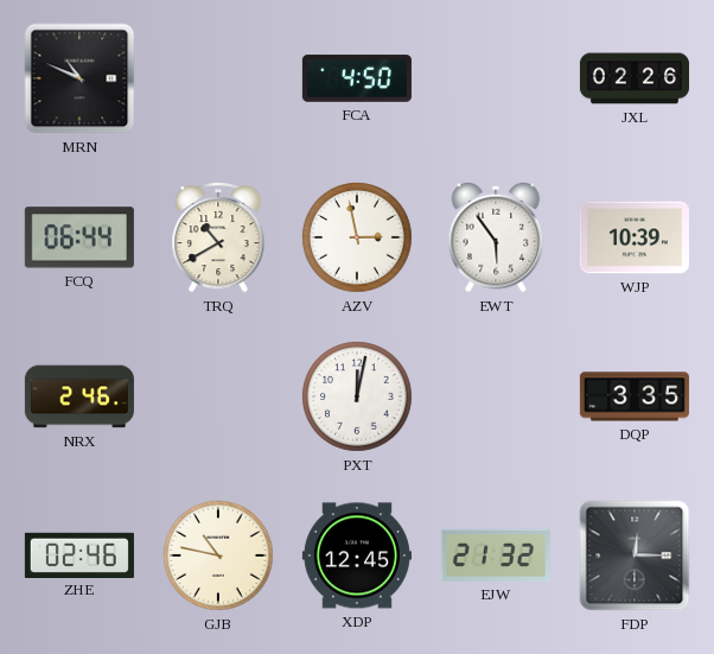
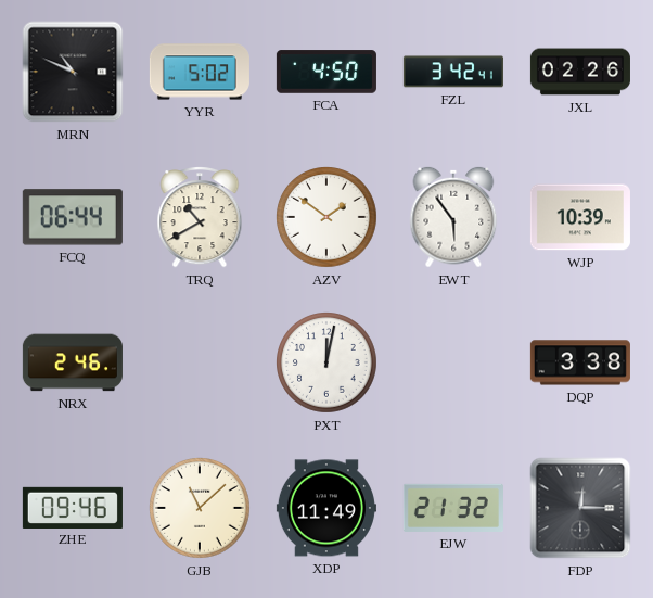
YYR: none -> 5:02
FZL: none -> 3:42
AZV: 2:58 -> 1:51
DQP: 3:35 -> 3:38
ZHE: 02:46 -> 09:46
GJB: 10:47 -> 11:08
XDP: 12:45 -> 11:49
